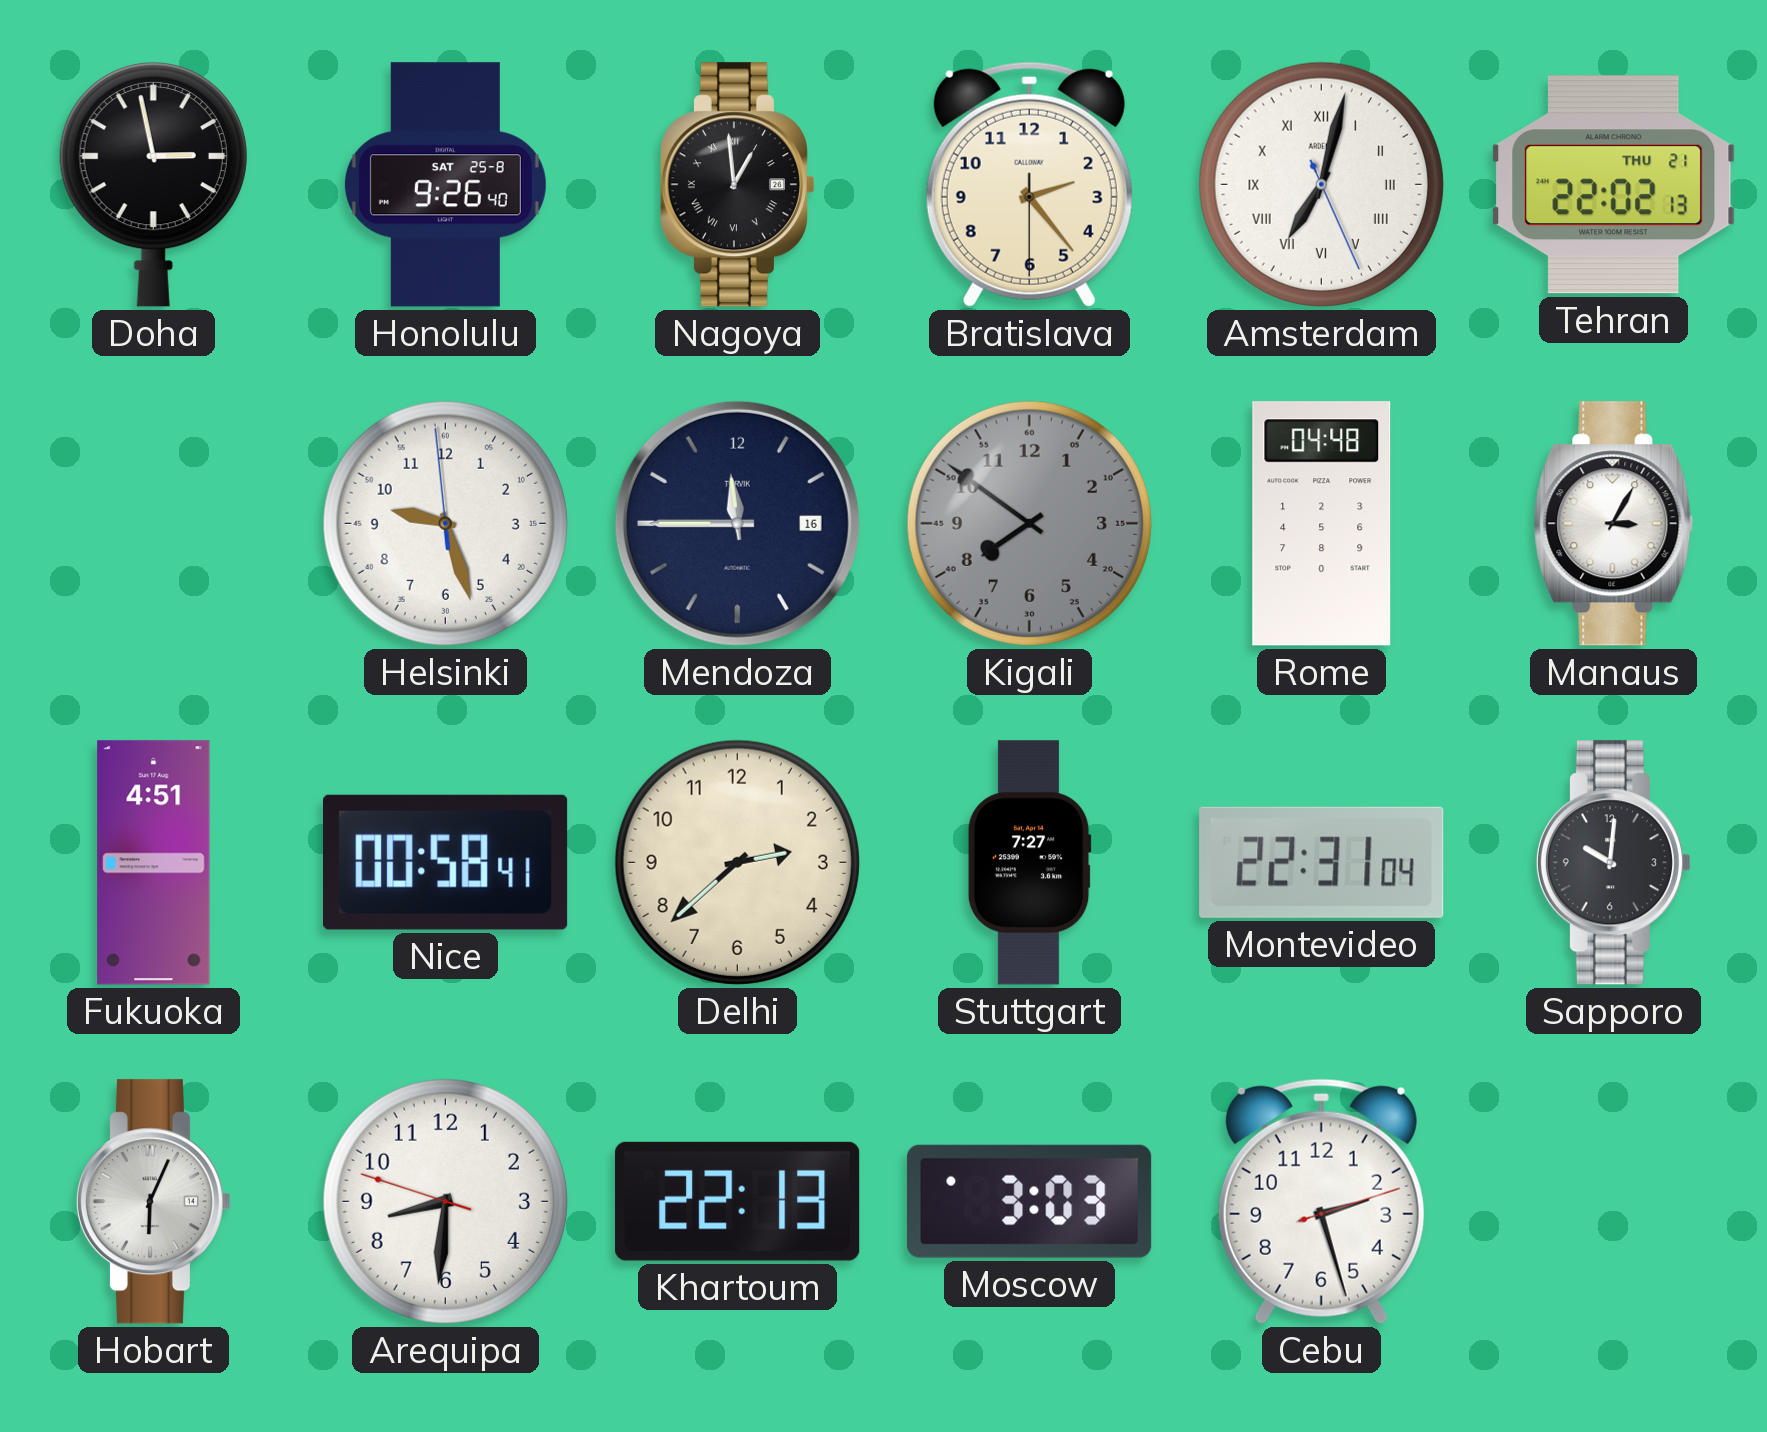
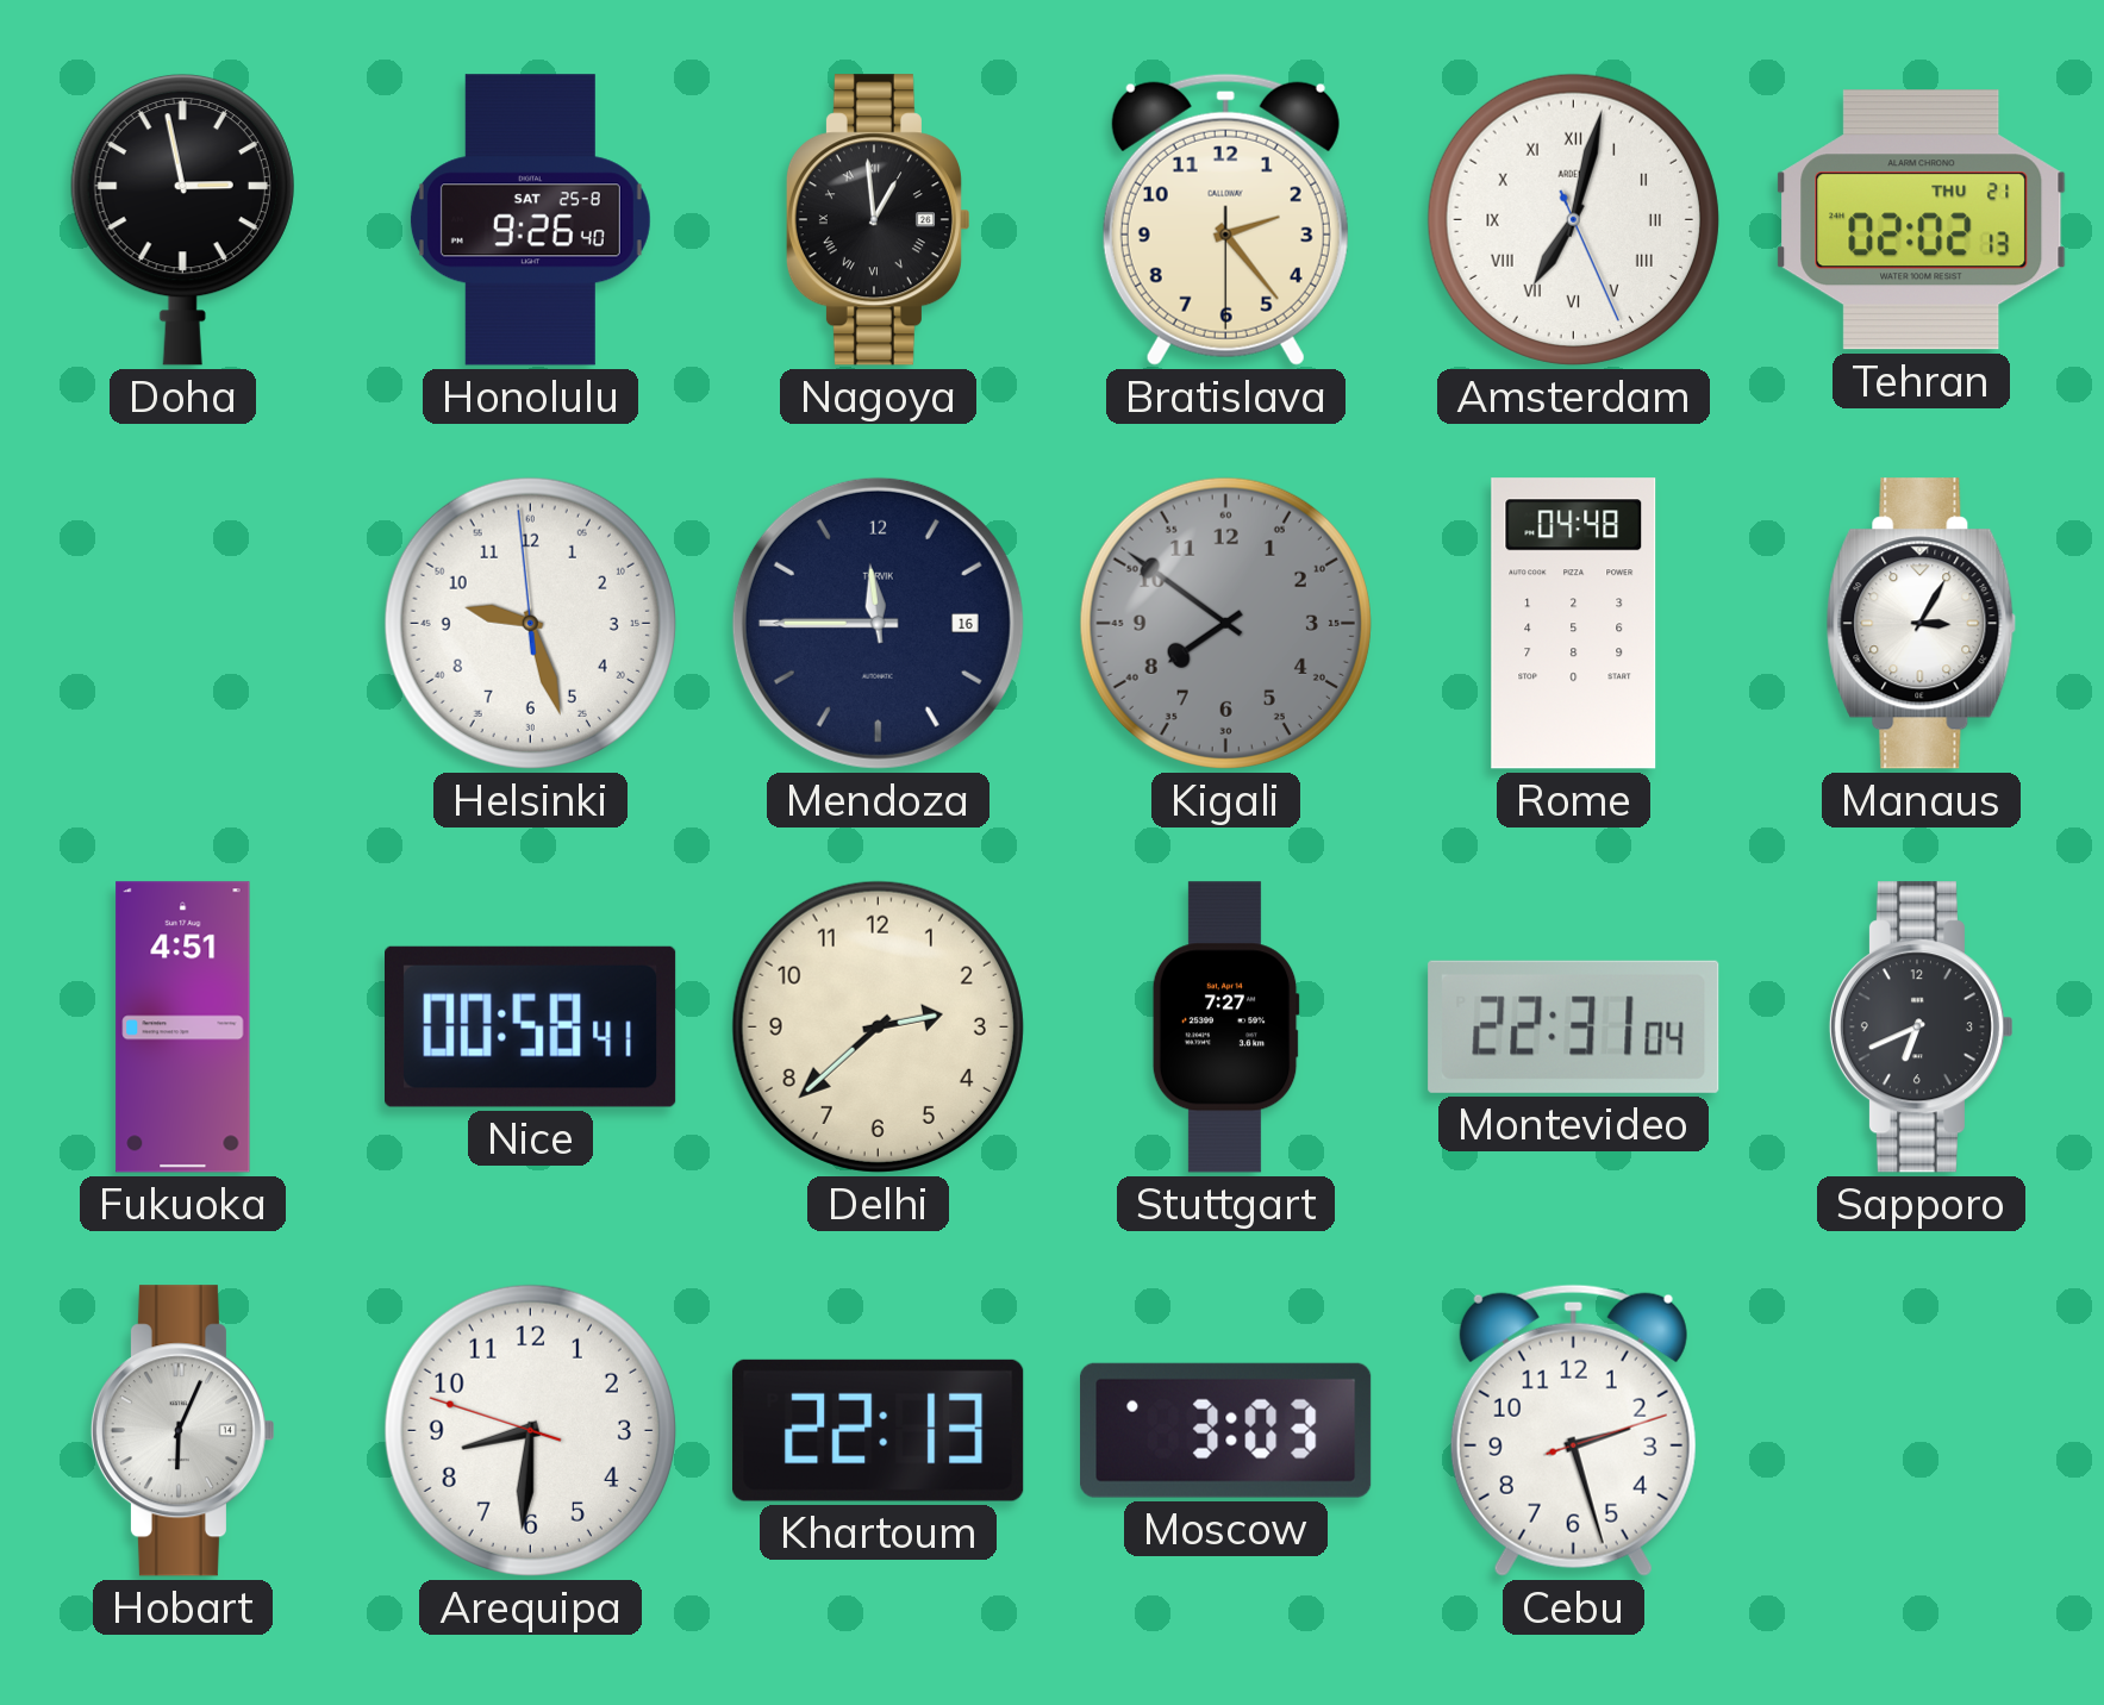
Tehran: 22:02 -> 02:02
Sapporo: 10:01 -> 6:41
